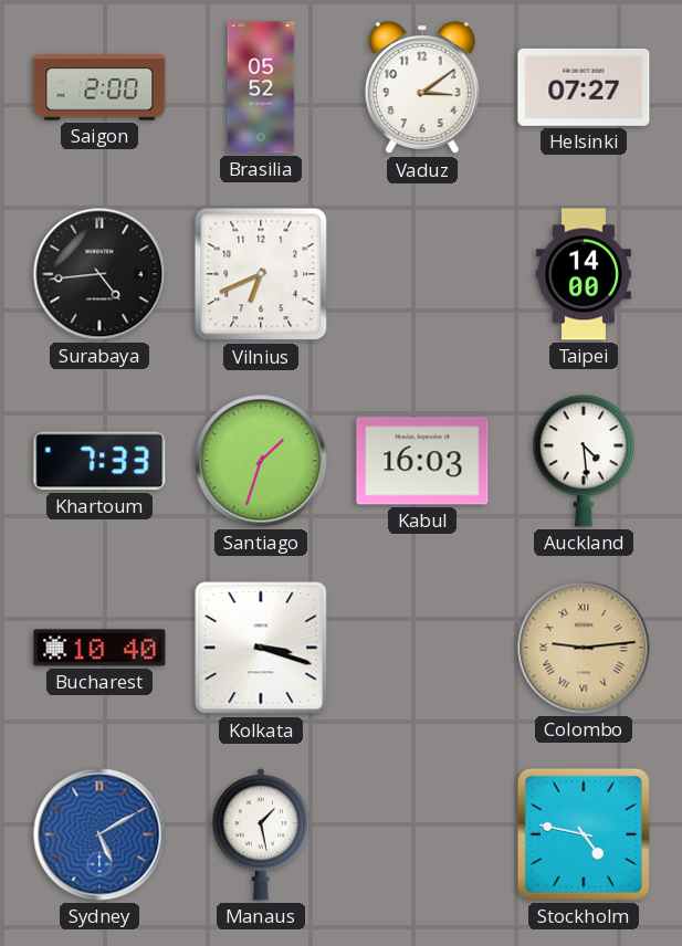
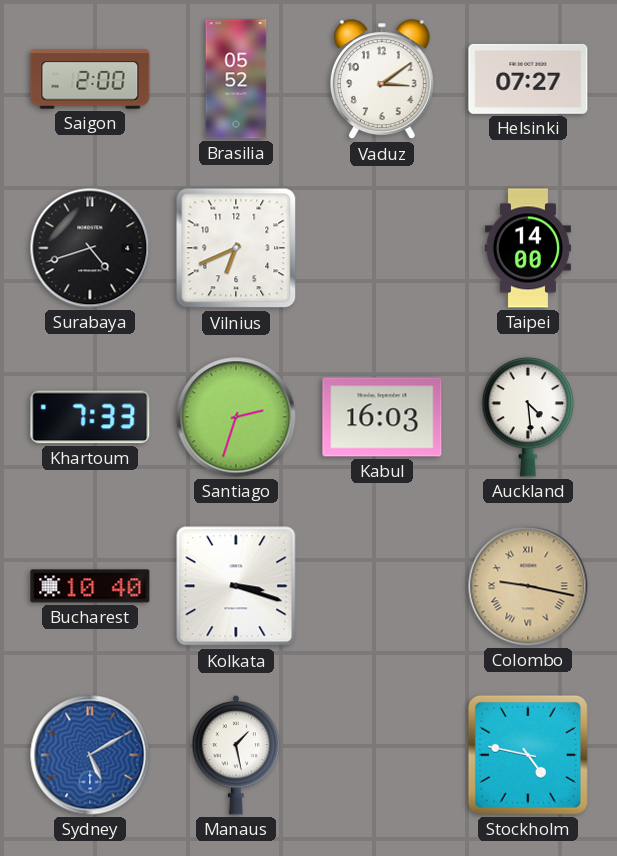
Surabaya: 4:44 -> 4:42
Santiago: 1:33 -> 2:33
Colombo: 9:14 -> 9:17
